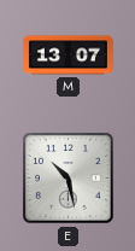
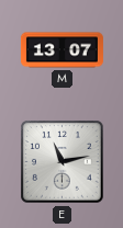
E: 10:28 -> 11:13
